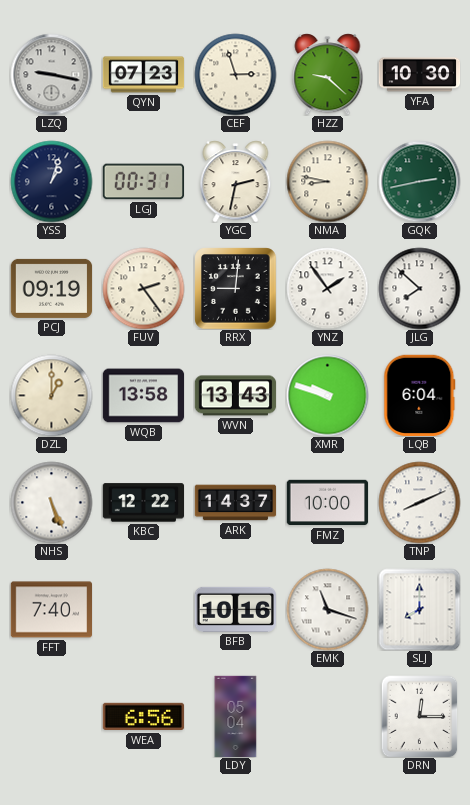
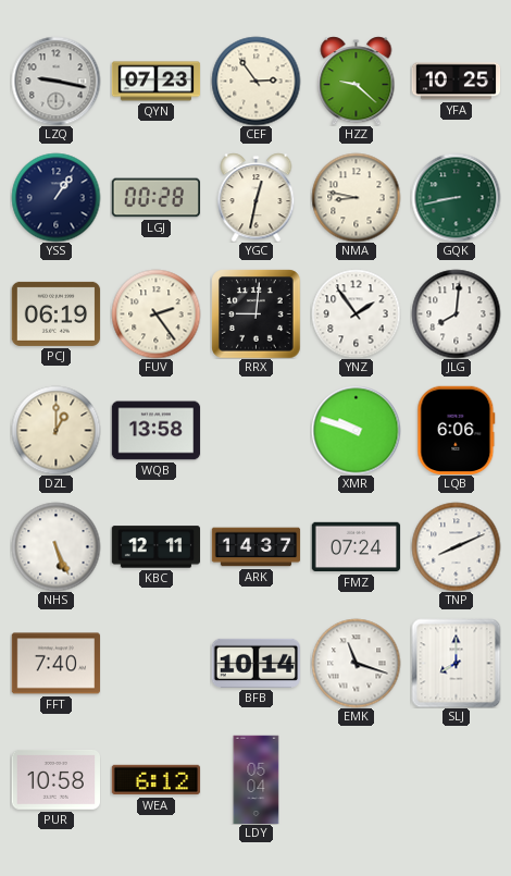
CEF: 2:57 -> 2:54
YFA: 10:30 -> 10:25
YSS: 1:03 -> 1:06
LGJ: 00:31 -> 00:28
YGC: 2:32 -> 12:32
GQK: 2:43 -> 8:43
PCJ: 09:19 -> 06:19
JLG: 7:52 -> 8:01
WVN: 13:43 -> none
LQB: 6:04 -> 6:06
KBC: 12:22 -> 12:11
FMZ: 10:00 -> 07:24
BFB: 10:16 -> 10:14
PUR: none -> 10:58
WEA: 6:56 -> 6:12
DRN: 12:15 -> none
